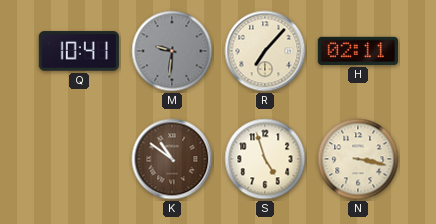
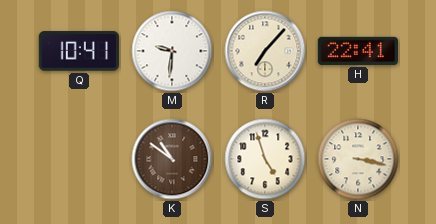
M dial: grey -> white
H: 02:11 -> 22:41
